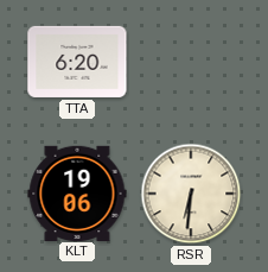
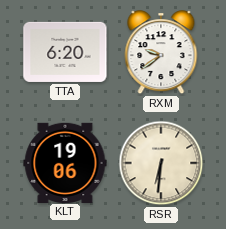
RXM: none -> 9:39
